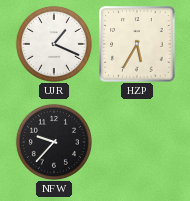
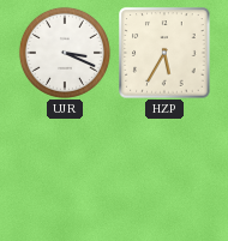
UJR: 1:19 -> 3:19
NFW: 9:37 -> none
